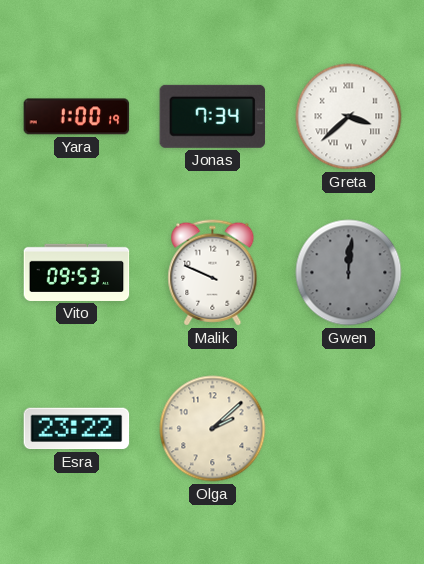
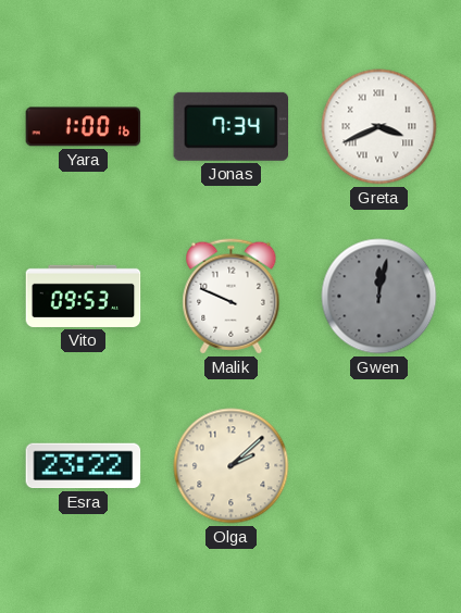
Yara: 1:00:19 -> 1:00:16
Greta: 3:38 -> 3:41
Gwen: 12:01 -> 12:02
